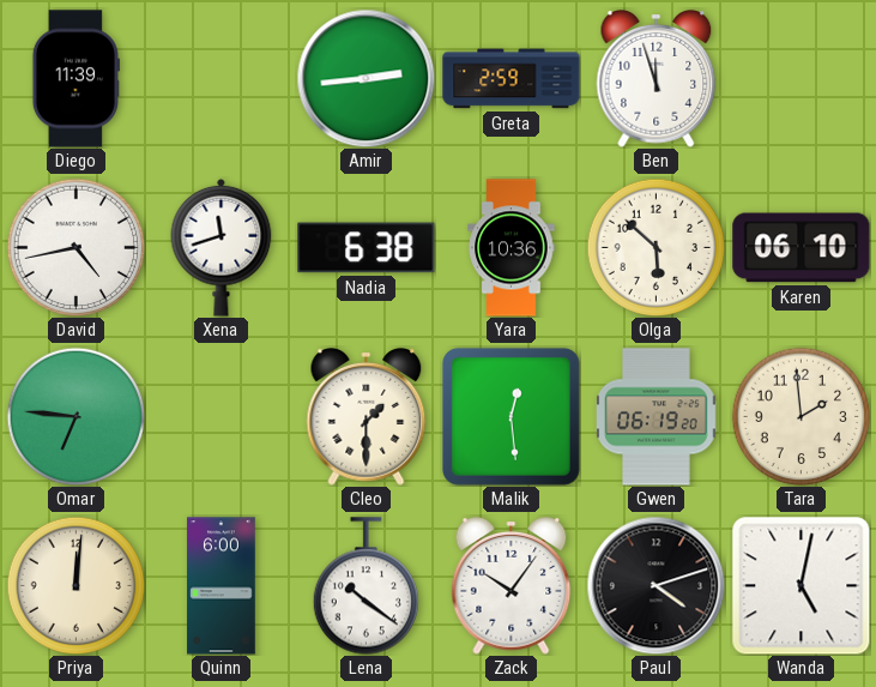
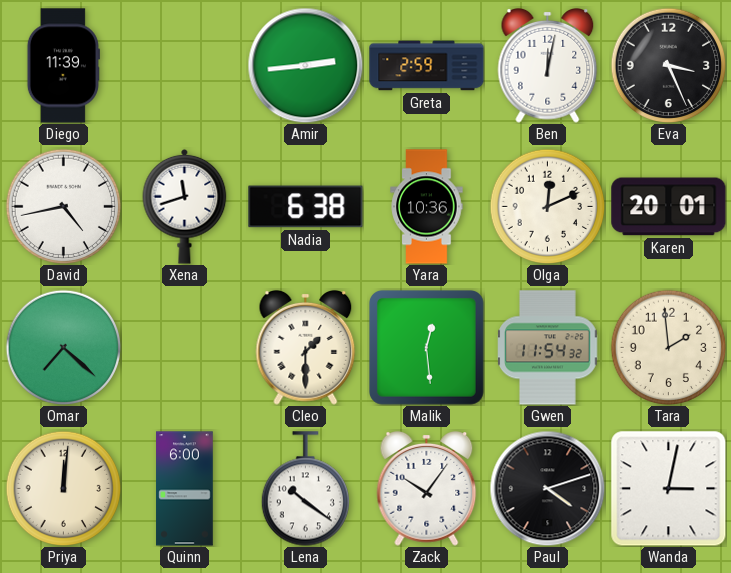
Ben: 11:57 -> 12:02
Eva: none -> 3:26
Olga: 5:52 -> 12:11
Karen: 06:10 -> 20:01
Omar: 6:46 -> 7:22
Gwen: 06:19 -> 11:54
Wanda: 5:02 -> 3:02
